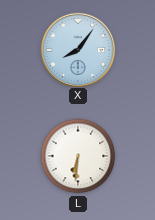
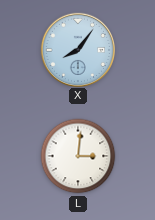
L: 6:31 -> 3:01
